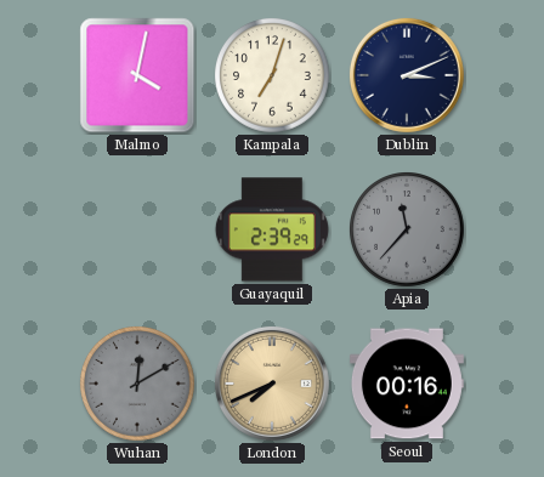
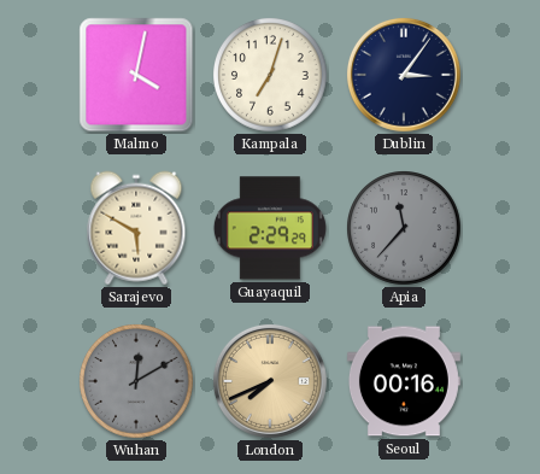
Dublin: 3:11 -> 3:06
Sarajevo: none -> 5:50
Guayaquil: 2:39 -> 2:29
